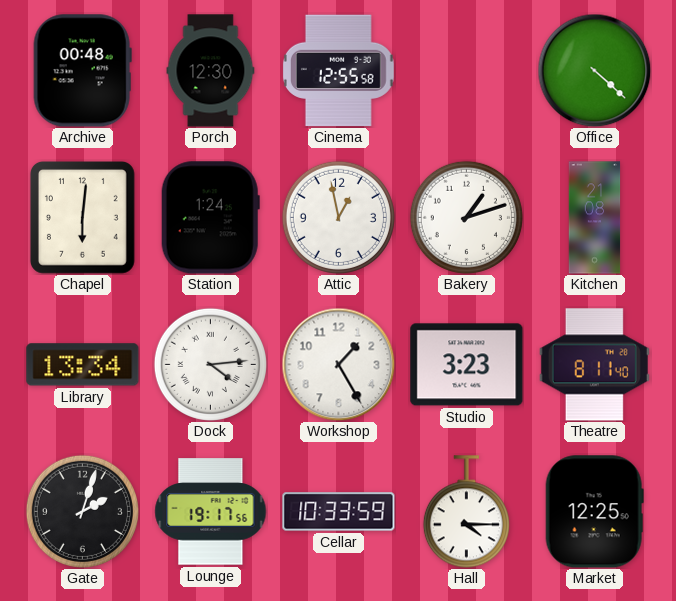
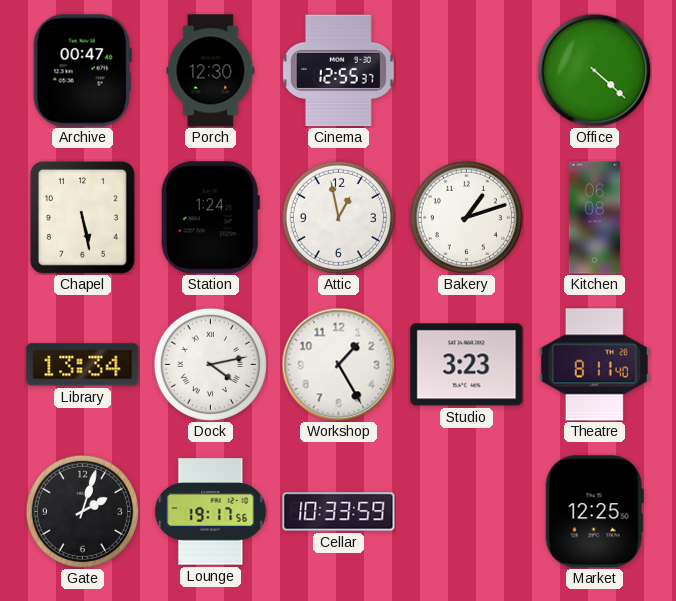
Archive: 00:48 -> 00:47
Cinema: 12:55:58 -> 12:55:37
Chapel: 6:01 -> 5:28
Kitchen: 21:08 -> 06:08
Dock: 4:14 -> 4:13
Hall: 4:15 -> none
